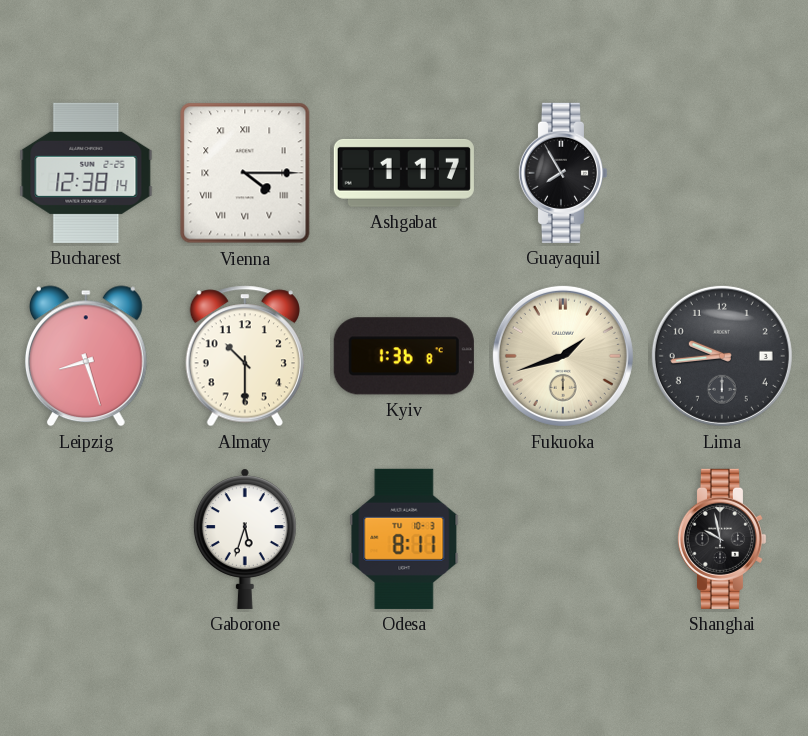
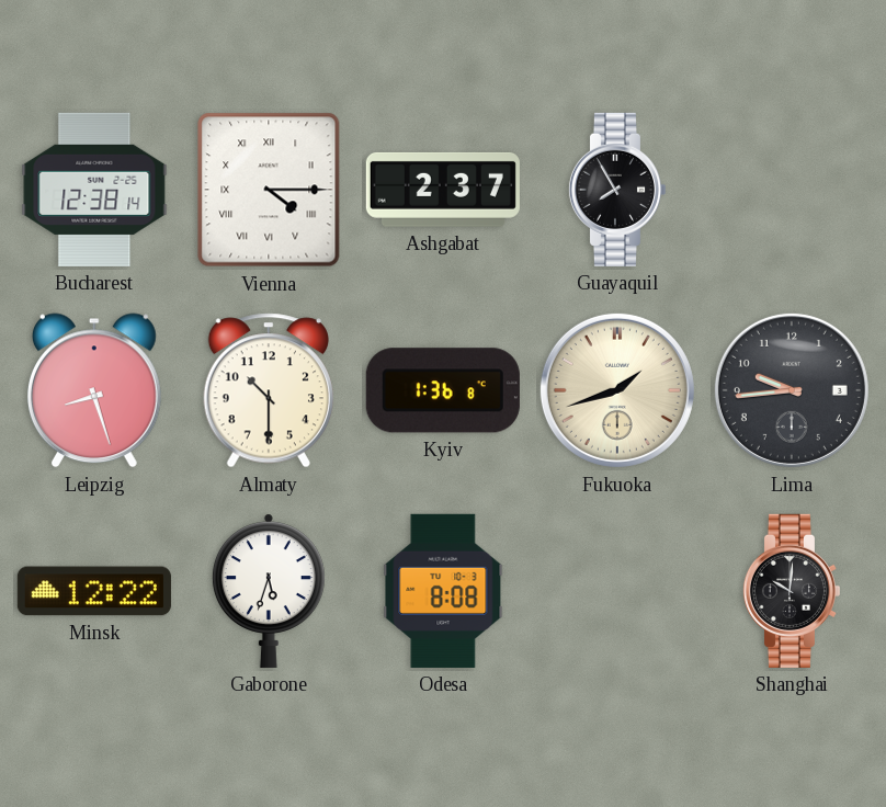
Ashgabat: 1:17 -> 2:37
Minsk: none -> 12:22
Odesa: 8:11 -> 8:08
Shanghai: 9:58 -> 10:01
